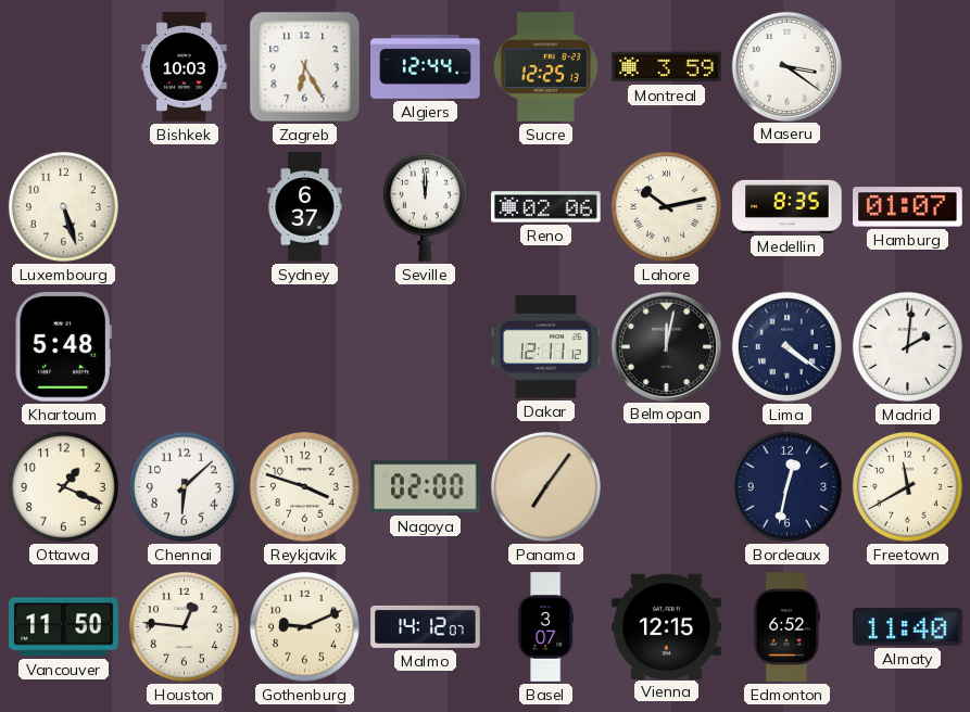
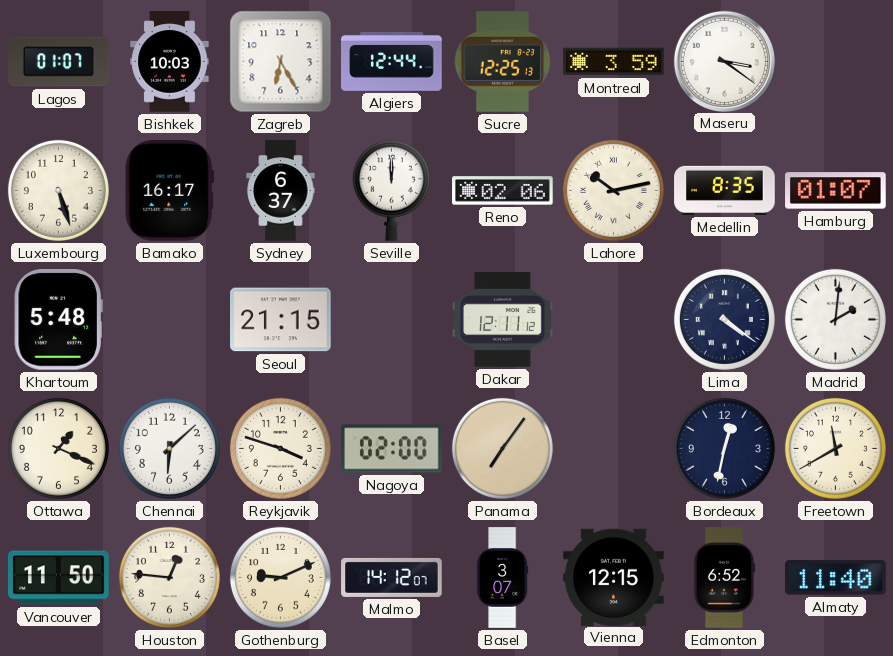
Lagos: none -> 01:07
Bamako: none -> 16:17
Seoul: none -> 21:15
Belmopan: 12:02 -> none
